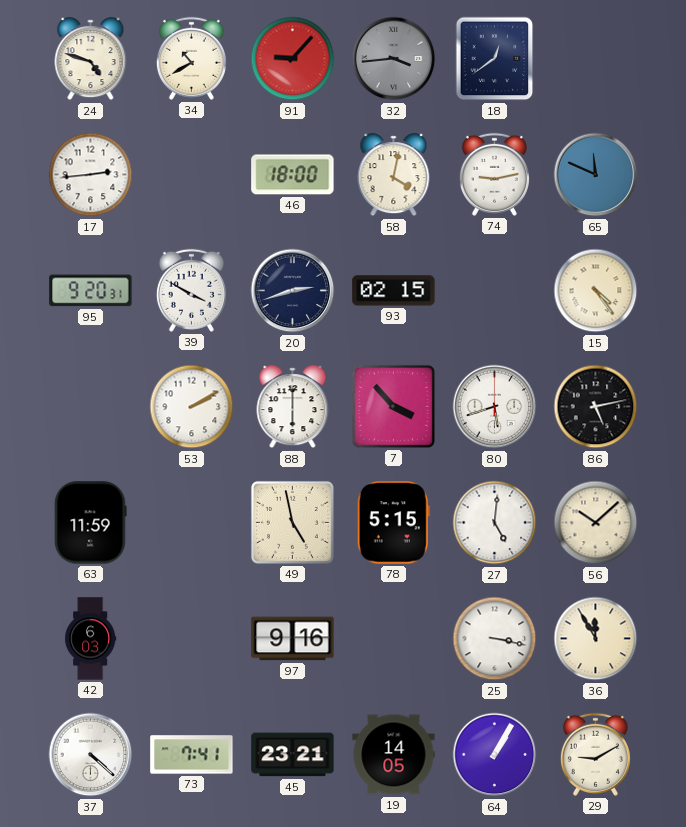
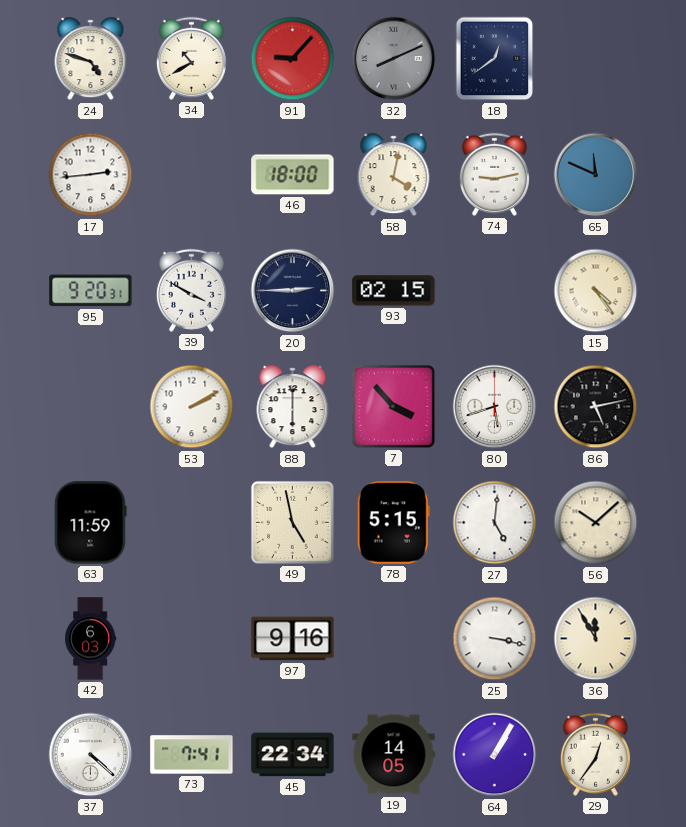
32: 3:44 -> 8:11
20: 2:42 -> 2:45
45: 23:21 -> 22:34
29: 9:10 -> 12:36
